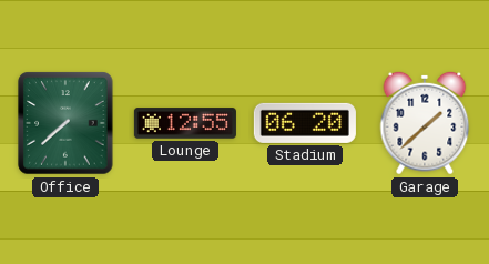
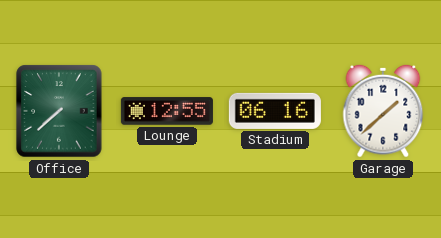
Stadium: 06:20 -> 06:16
